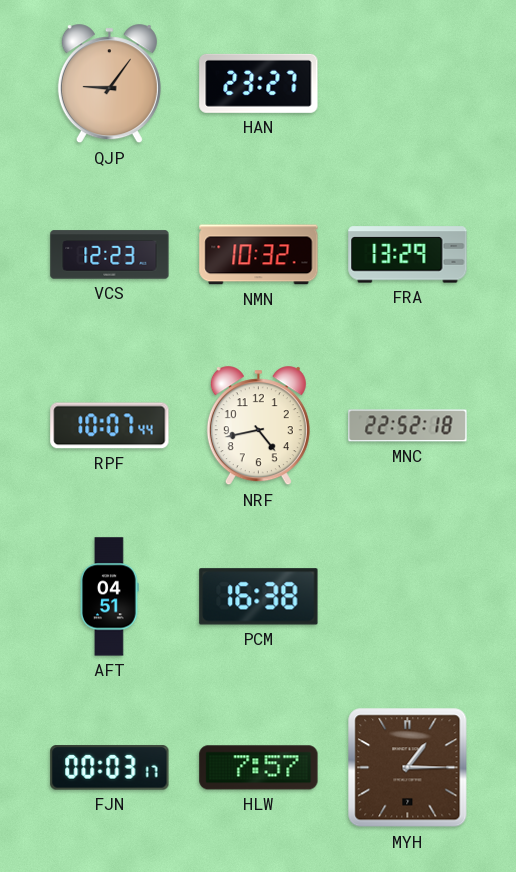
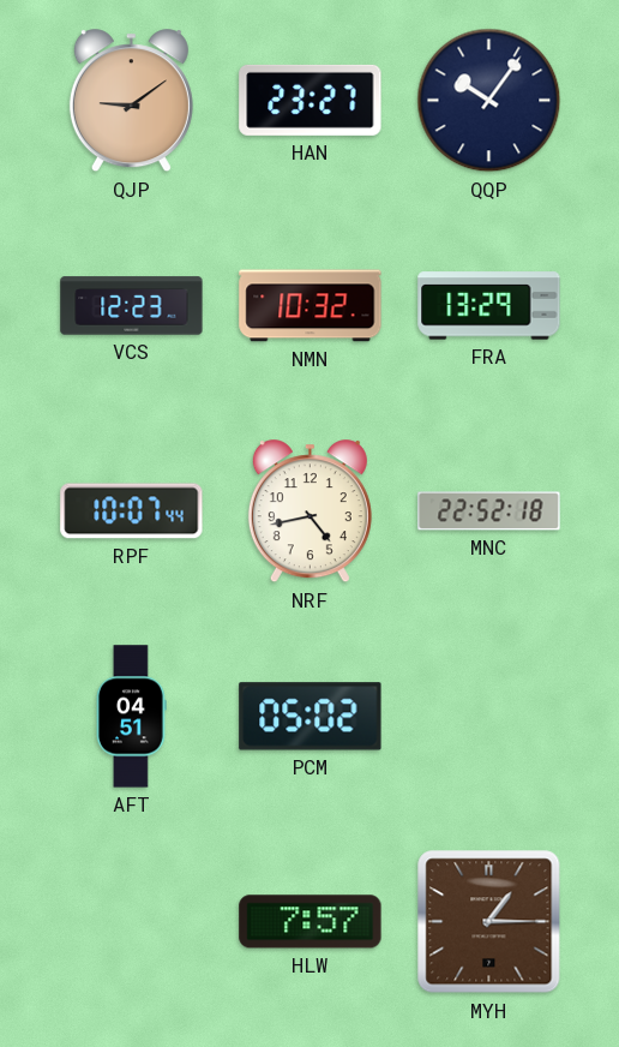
QJP: 9:06 -> 9:09
QQP: none -> 10:06
PCM: 16:38 -> 05:02
FJN: 00:03 -> none
